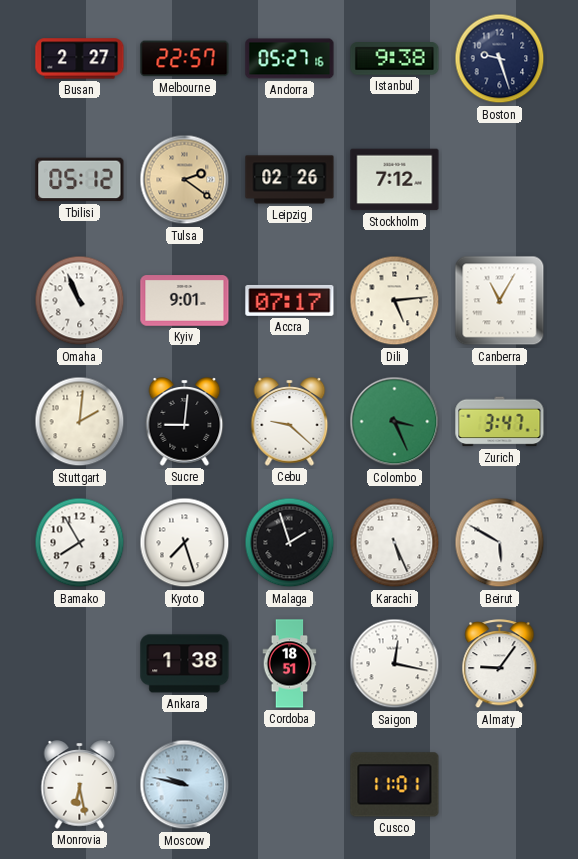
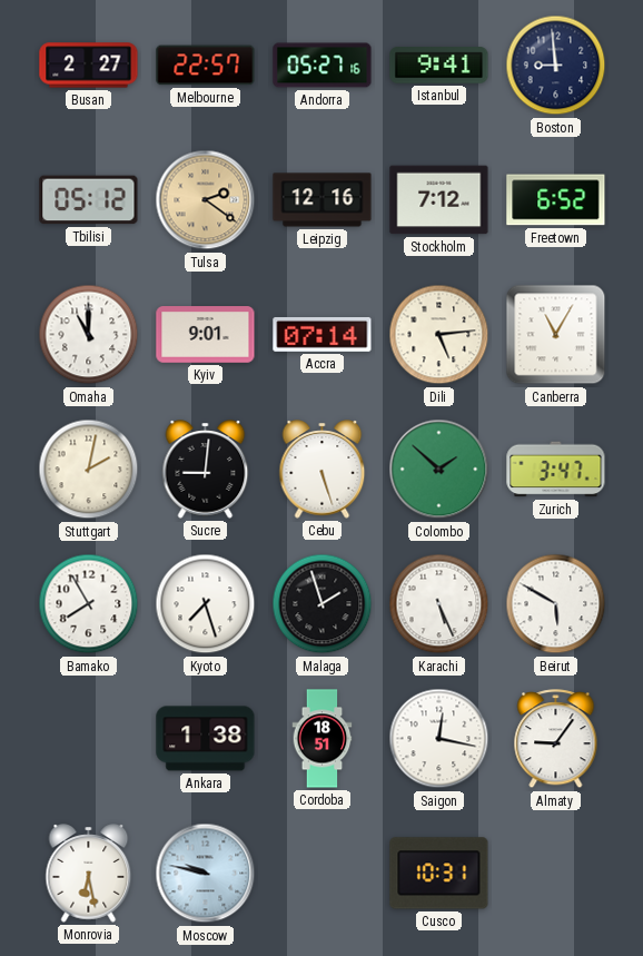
Istanbul: 9:38 -> 9:41
Boston: 9:27 -> 8:59
Leipzig: 02:26 -> 12:16
Freetown: none -> 6:52
Omaha: 10:56 -> 11:00
Accra: 07:17 -> 07:14
Stuttgart: 2:01 -> 2:02
Cebu: 9:22 -> 5:27
Colombo: 3:26 -> 1:52
Cusco: 11:01 -> 10:31
